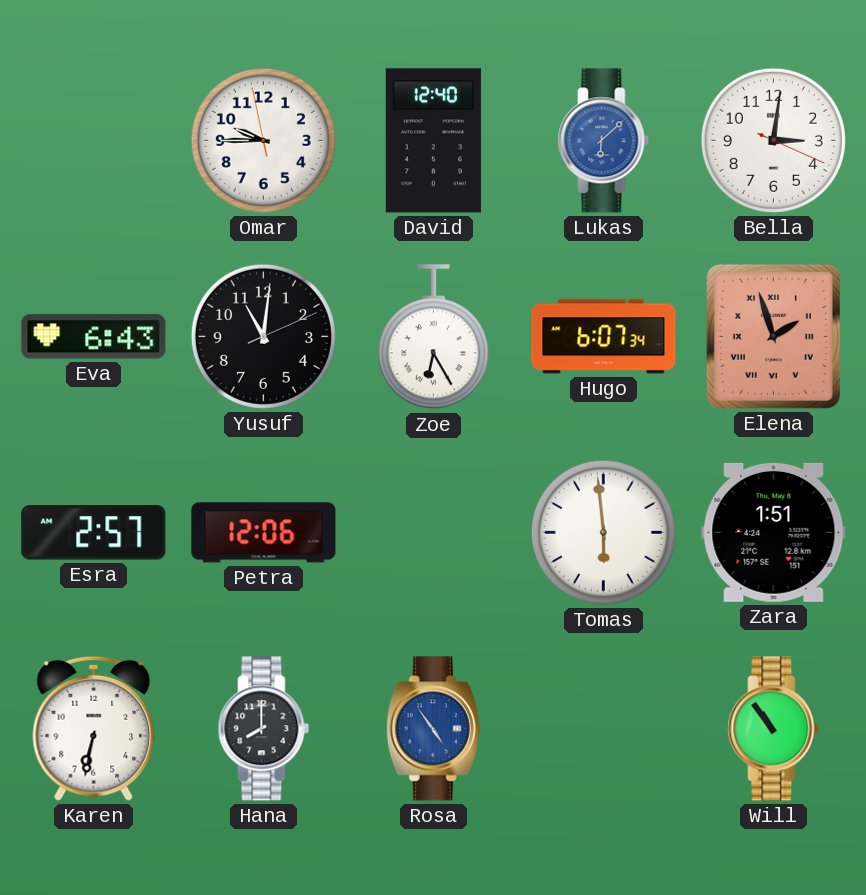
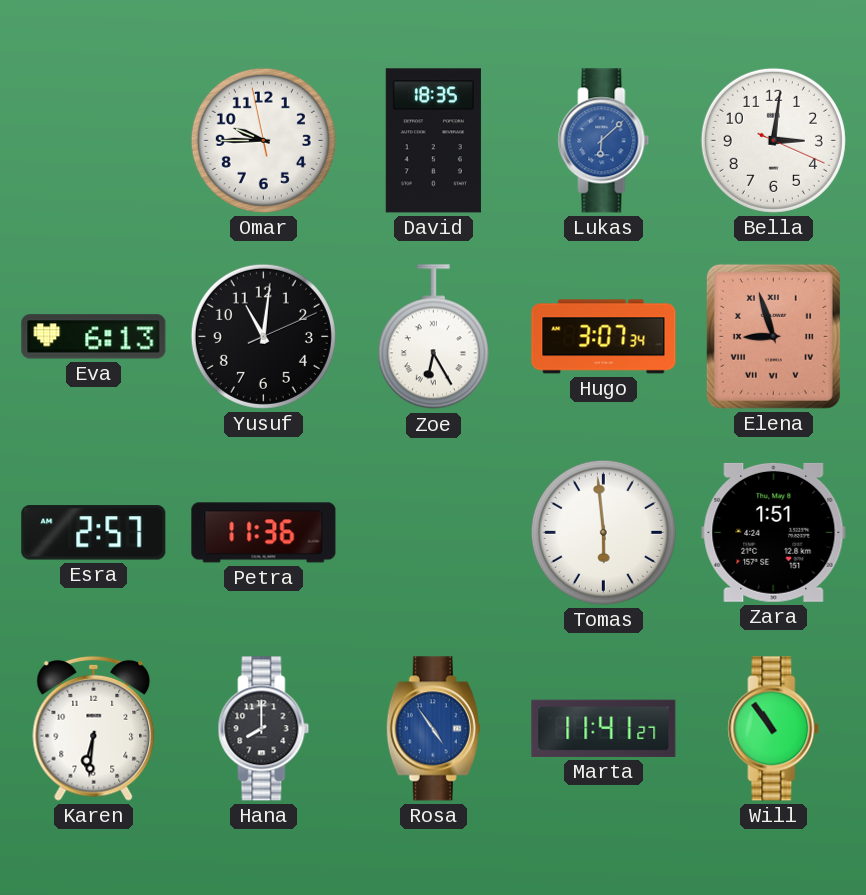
David: 12:40 -> 18:35
Eva: 6:43 -> 6:13
Hugo: 6:07 -> 3:07
Elena: 1:57 -> 8:57
Petra: 12:06 -> 11:36
Karen: 6:32 -> 6:31
Marta: none -> 11:41
